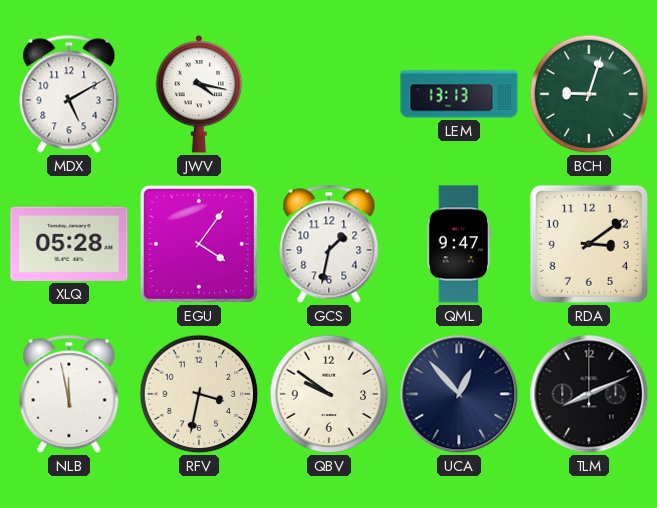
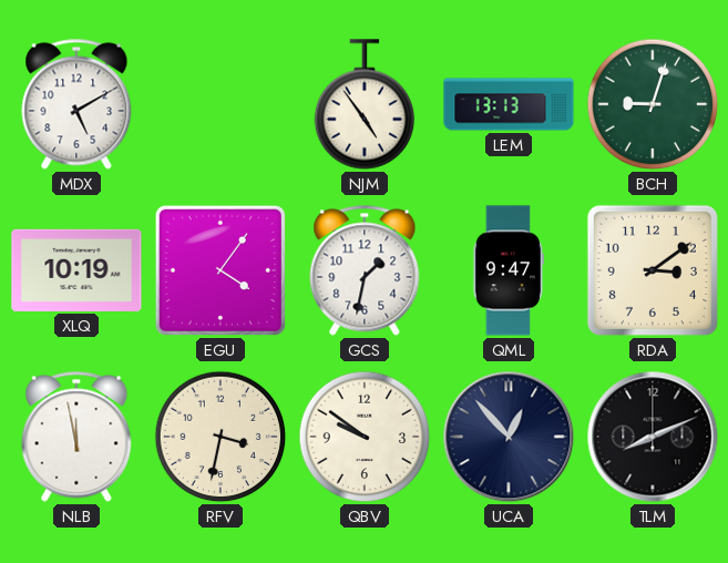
JWV: 4:17 -> none
NJM: none -> 4:54
XLQ: 05:28 -> 10:19
